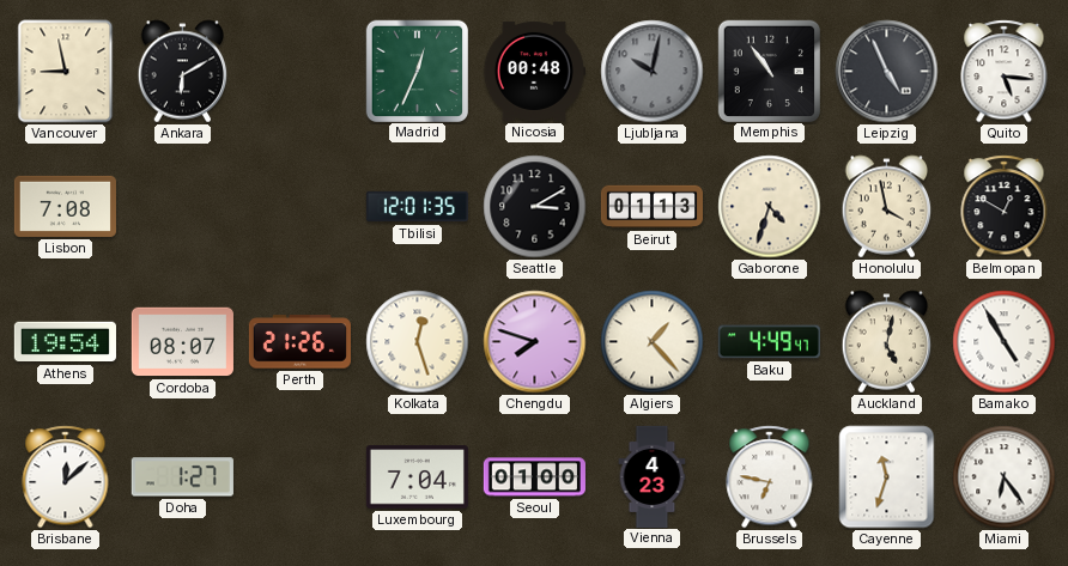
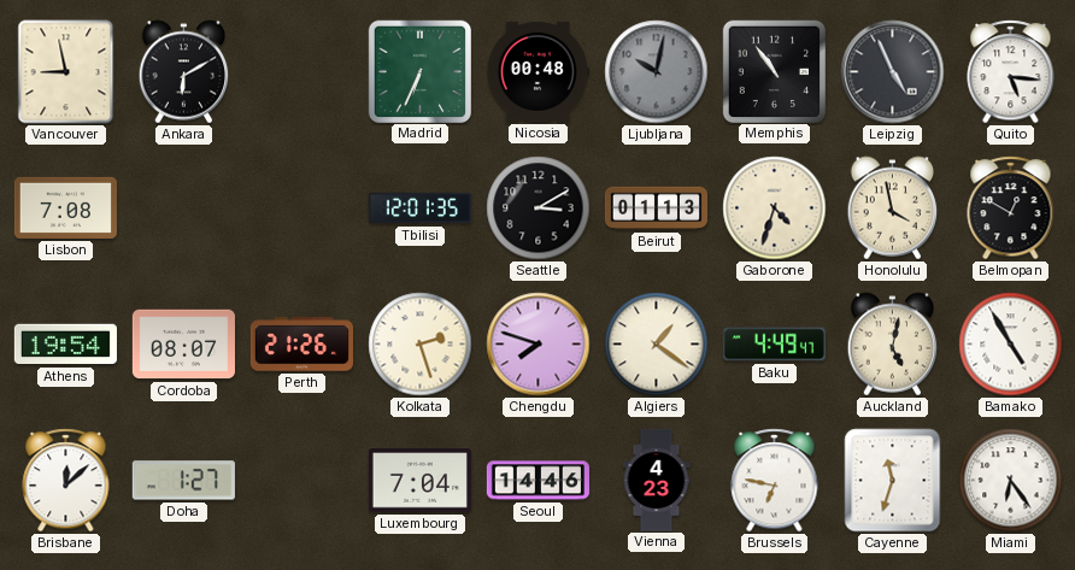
Madrid: 12:34 -> 6:34
Kolkata: 12:27 -> 2:27
Algiers: 1:23 -> 1:21
Seoul: 01:00 -> 14:46
